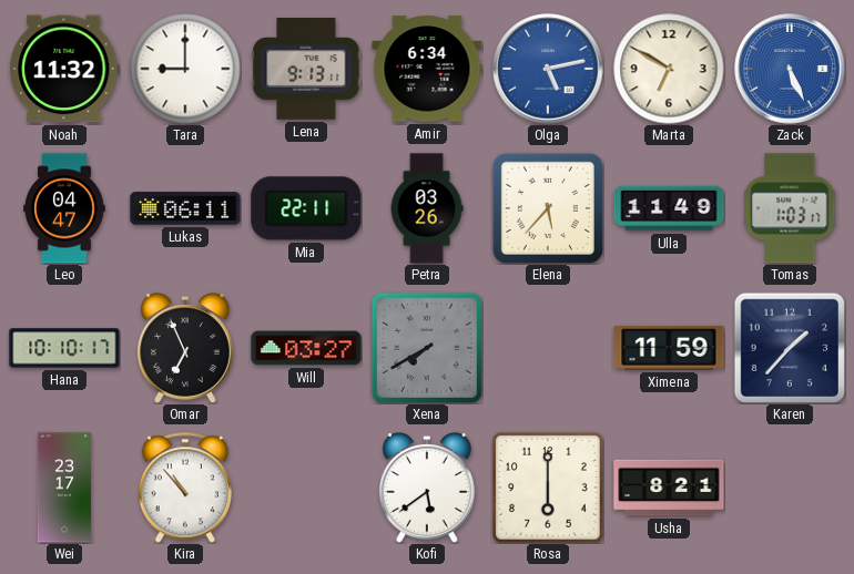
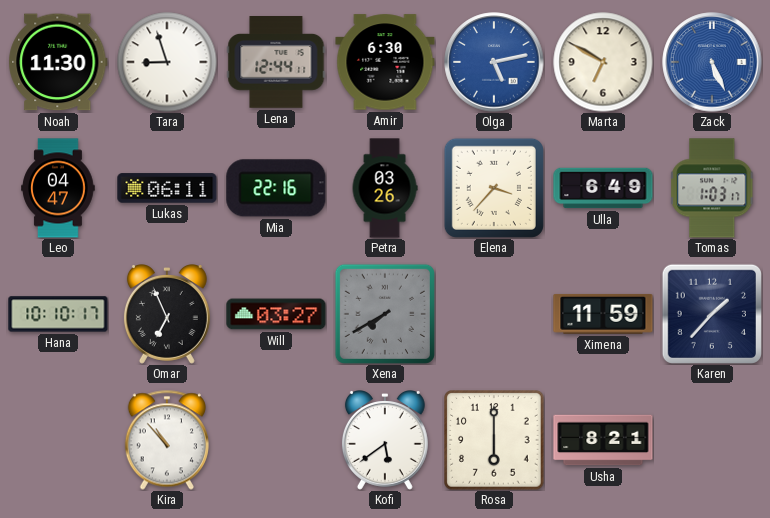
Noah: 11:32 -> 11:30
Tara: 9:00 -> 8:57
Lena: 9:13 -> 12:44
Amir: 6:34 -> 6:30
Mia: 22:11 -> 22:16
Elena: 5:37 -> 3:37
Ulla: 11:49 -> 6:49
Wei: 23:17 -> none
